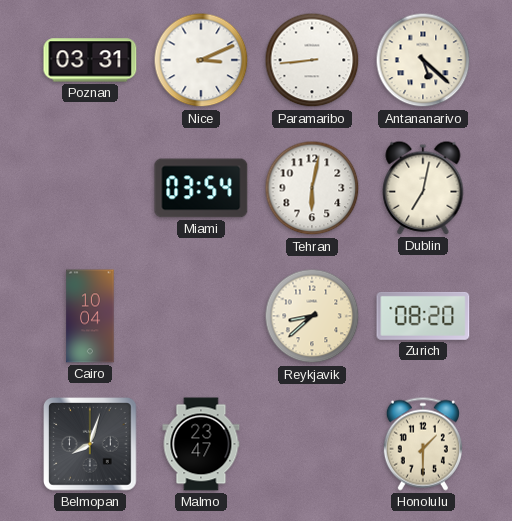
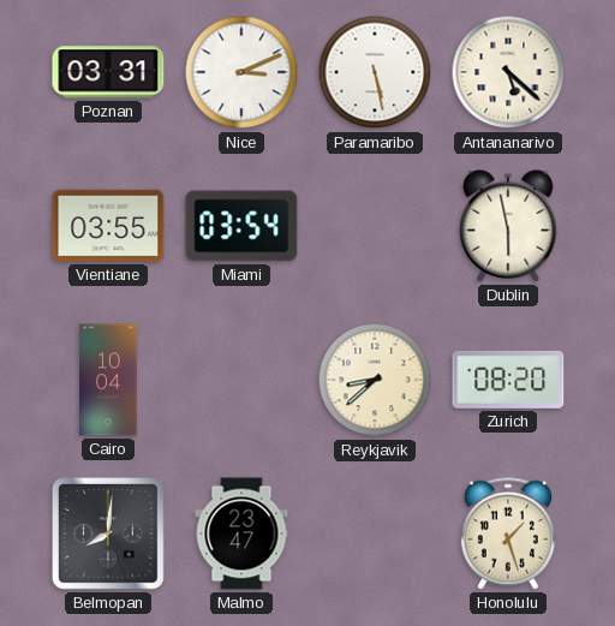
Paramaribo: 8:44 -> 5:28
Vientiane: none -> 03:55
Tehran: 6:02 -> none
Dublin: 7:02 -> 5:58
Belmopan: 8:03 -> 8:01
Honolulu: 1:30 -> 1:27
